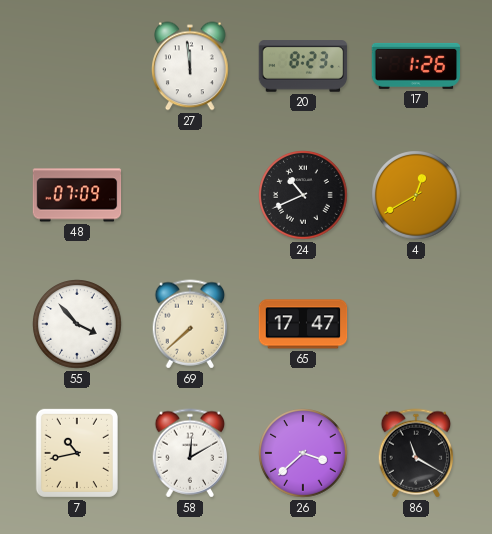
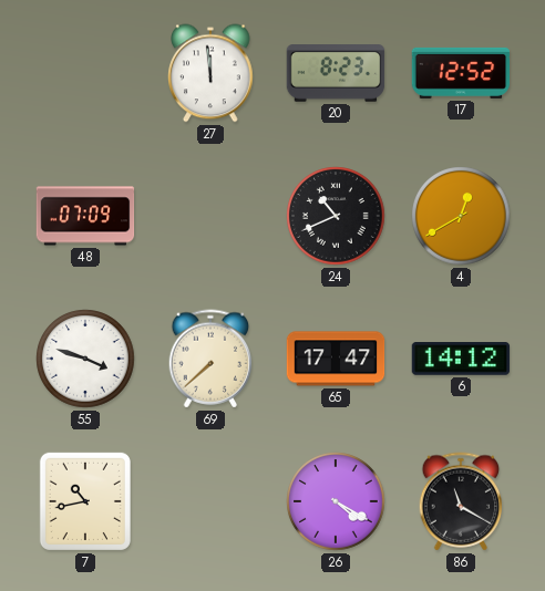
17: 1:26 -> 12:52
55: 3:53 -> 3:48
6: none -> 14:12
58: 12:10 -> none
26: 3:38 -> 4:20
